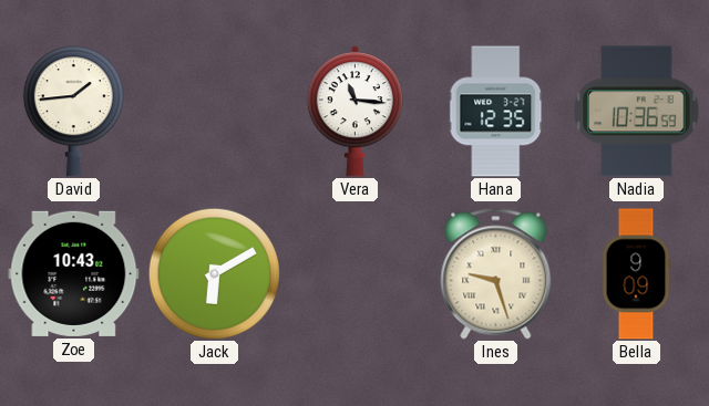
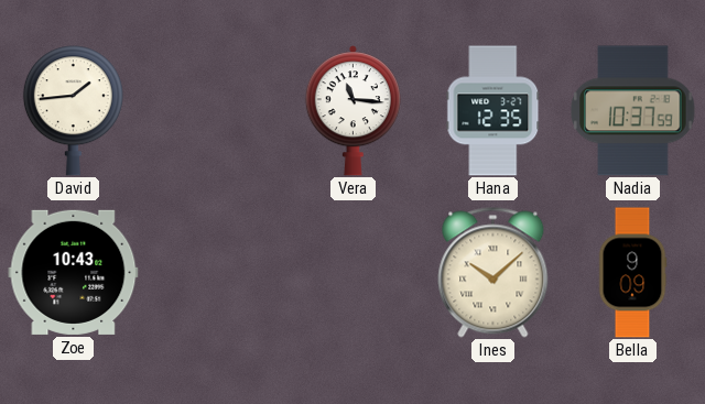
Nadia: 10:36 -> 10:37
Jack: 6:10 -> none
Ines: 9:27 -> 10:08
